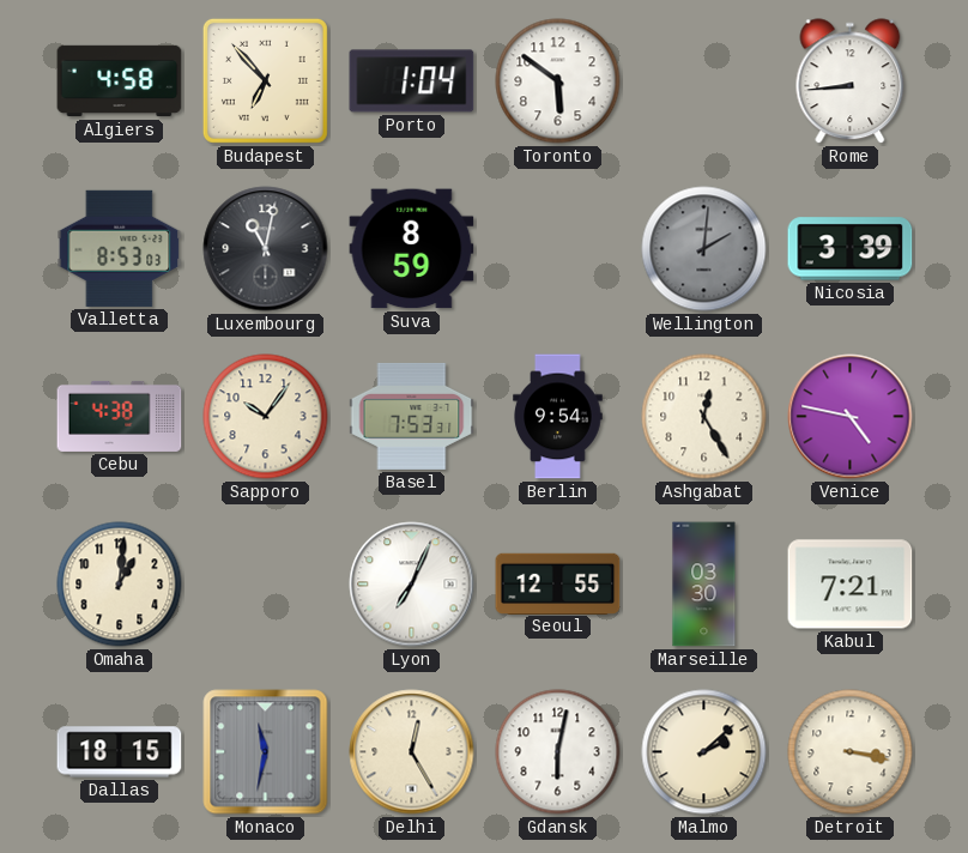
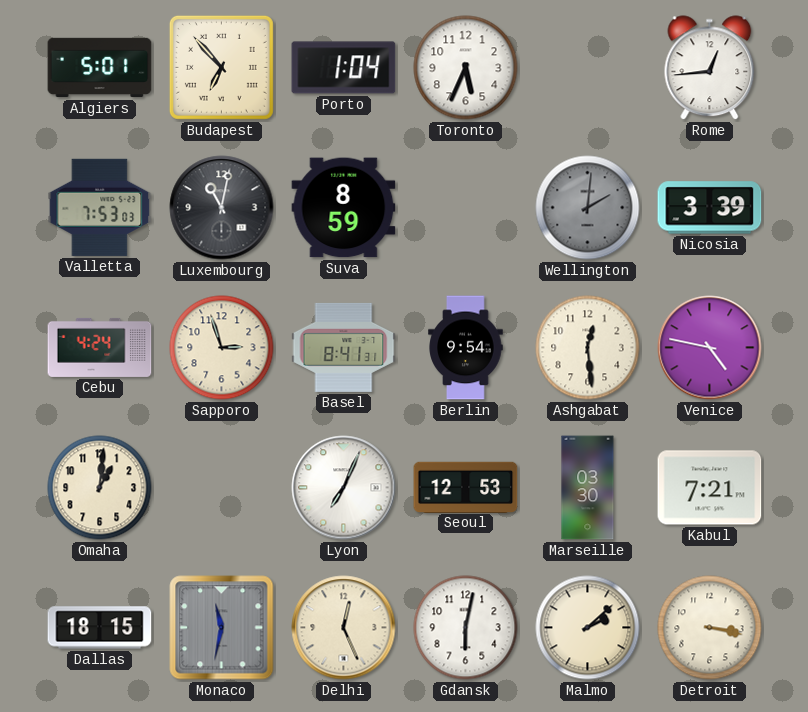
Algiers: 4:58 -> 5:01
Toronto: 5:51 -> 5:34
Rome: 8:44 -> 12:44
Valletta: 8:53 -> 7:53
Cebu: 4:38 -> 4:24
Sapporo: 10:06 -> 2:57
Basel: 7:53 -> 8:41
Ashgabat: 12:25 -> 12:29
Seoul: 12:55 -> 12:53
Delhi: 12:25 -> 12:26
